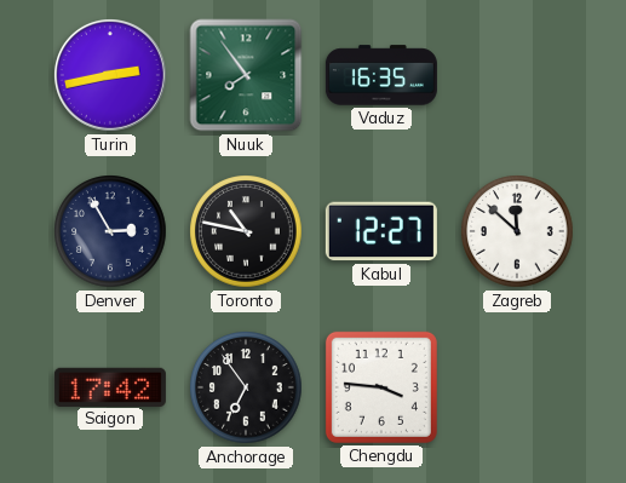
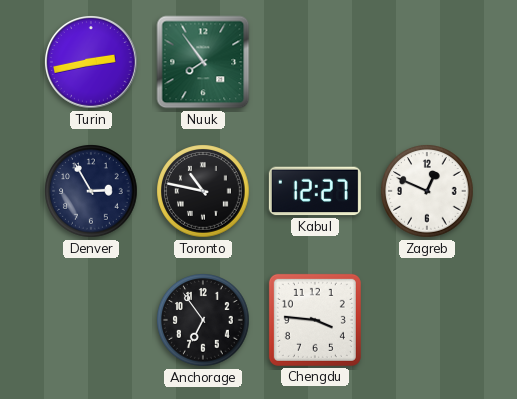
Vaduz: 16:35 -> none
Zagreb: 11:52 -> 12:49
Saigon: 17:42 -> none
